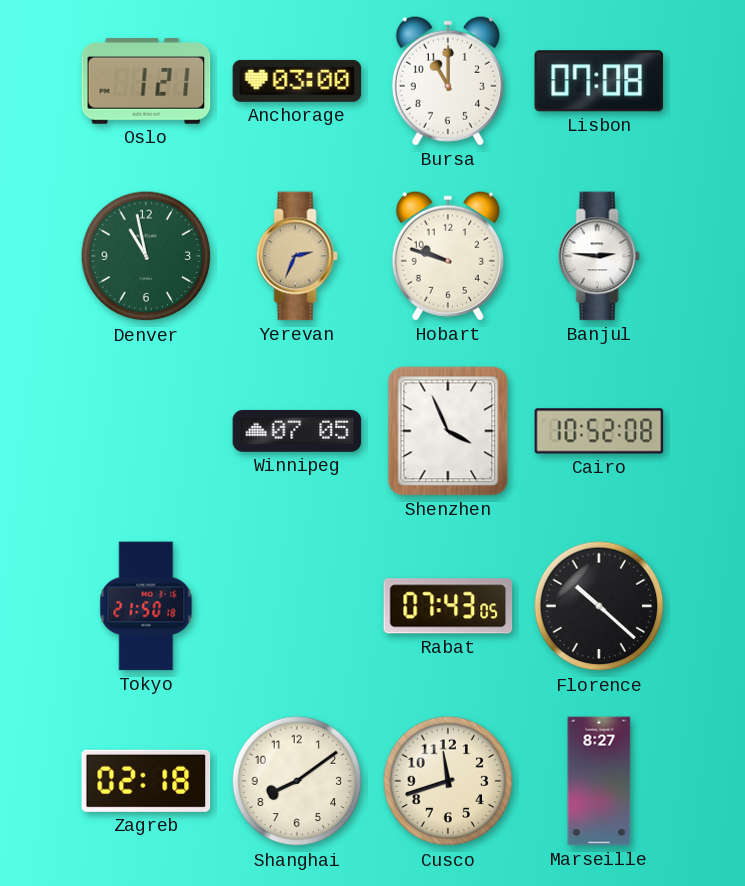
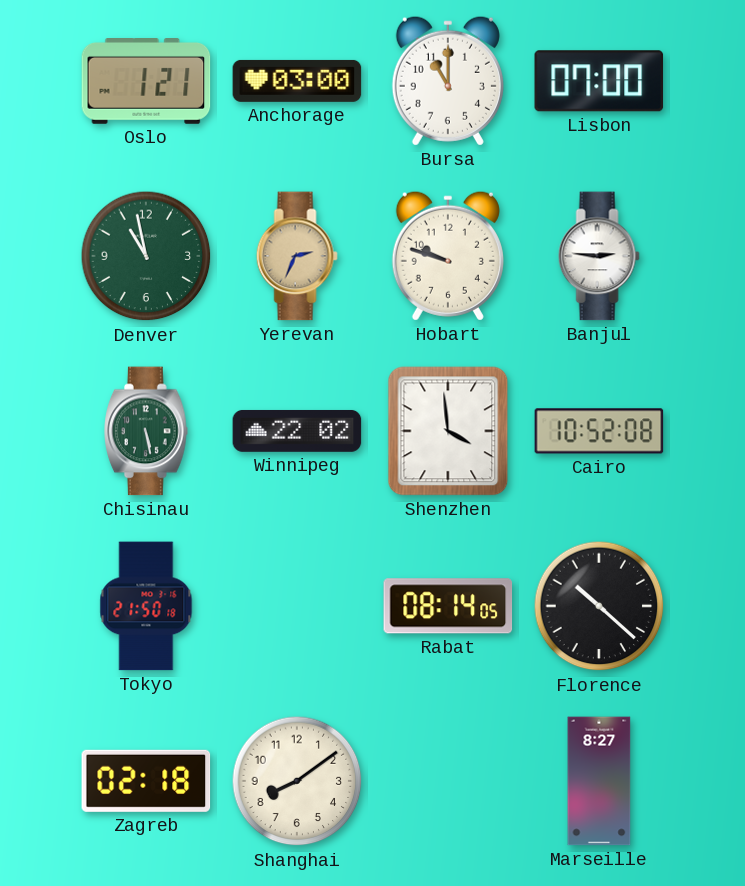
Lisbon: 07:08 -> 07:00
Chisinau: none -> 5:28
Winnipeg: 07:05 -> 22:02
Shenzhen: 3:56 -> 3:59
Rabat: 07:43 -> 08:14
Cusco: 11:42 -> none
